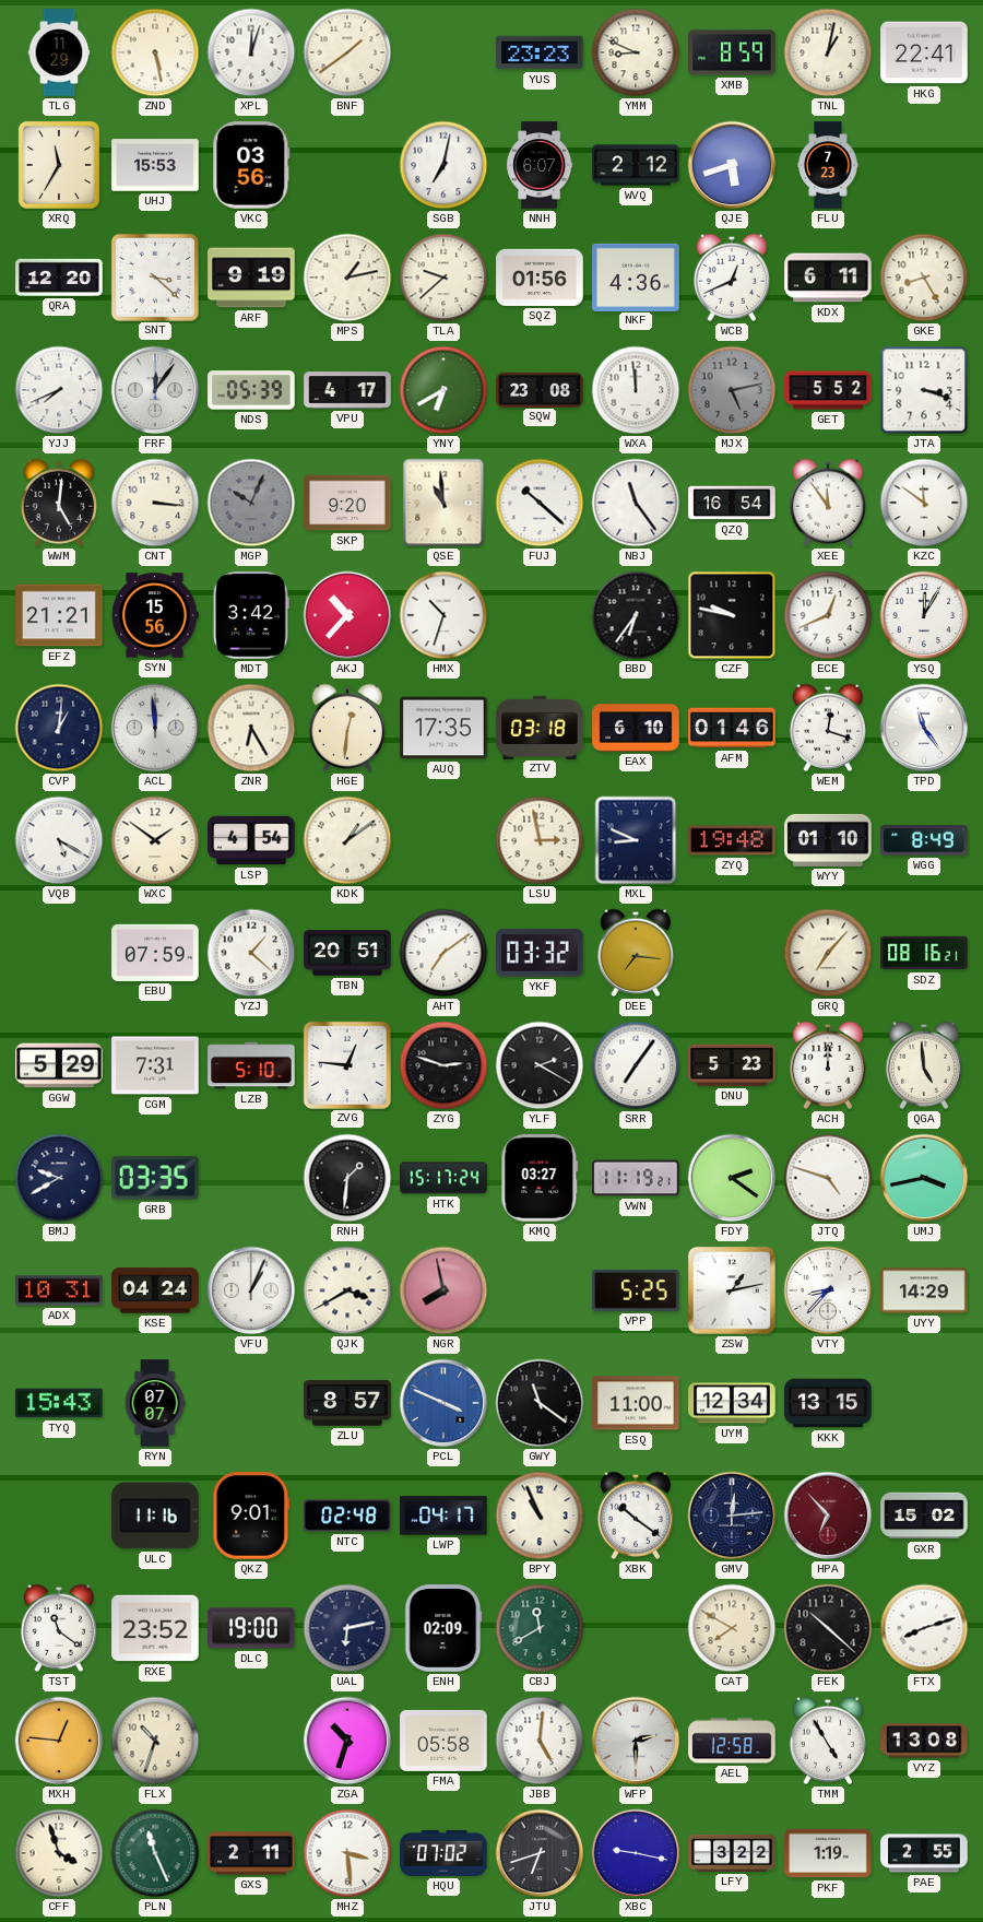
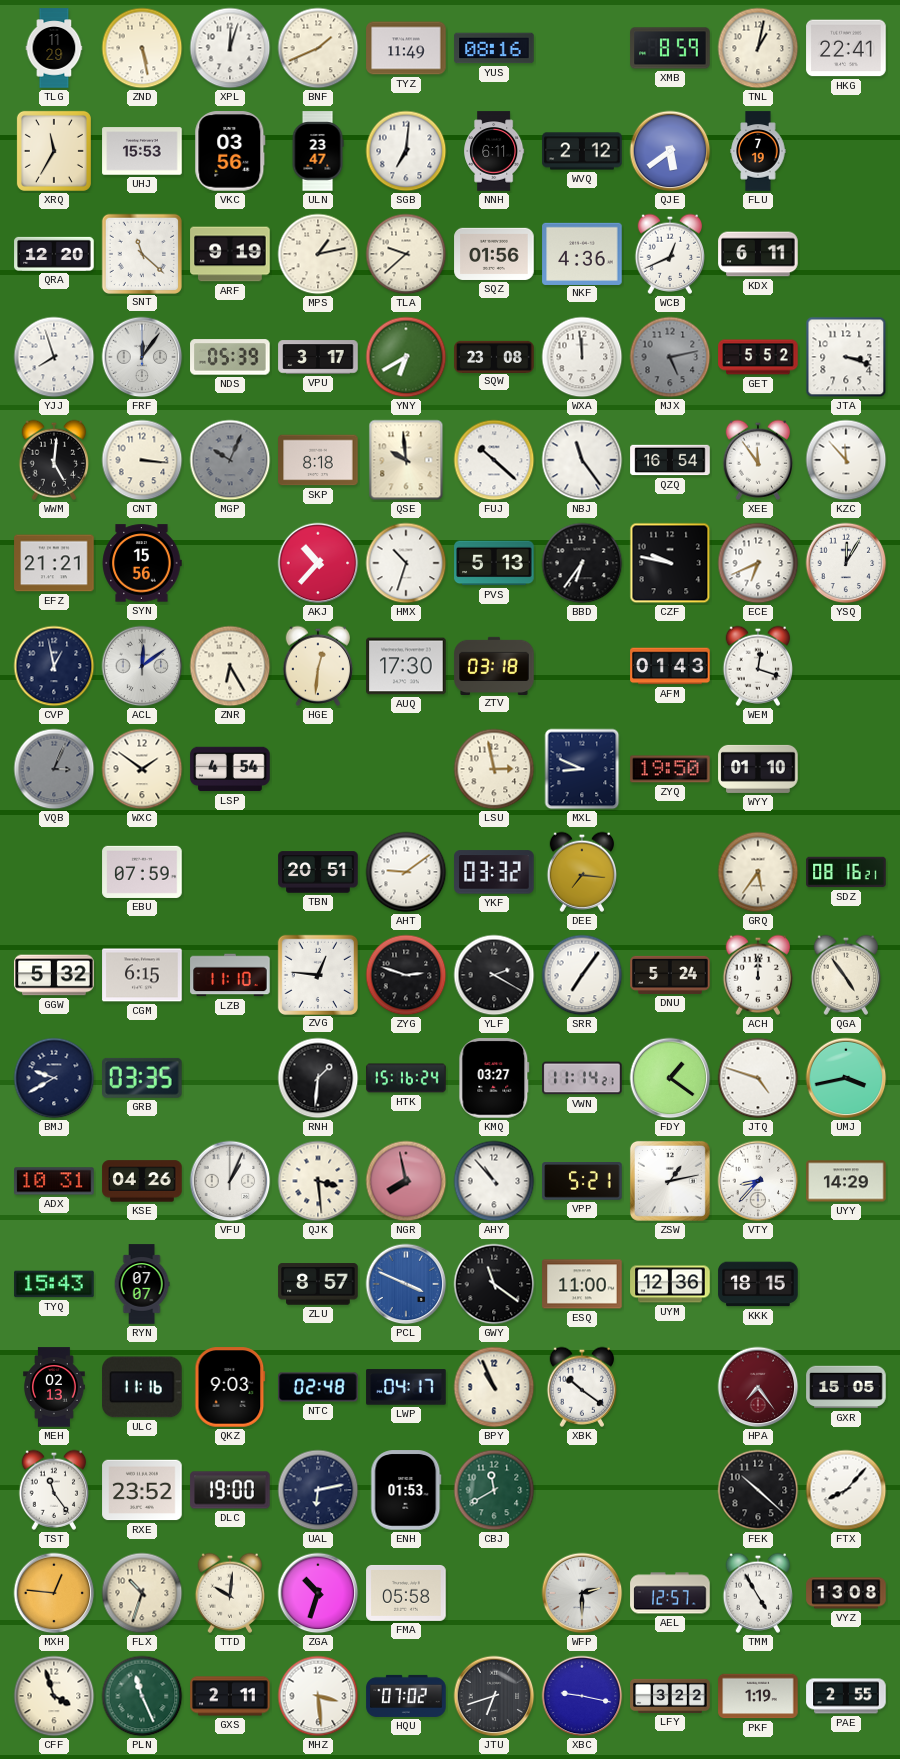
BNF: 1:39 -> 1:41
TYZ: none -> 11:49
YUS: 23:23 -> 08:16
YMM: 8:49 -> none
ULN: none -> 23:47
SGB: 7:02 -> 7:01
NNH: 6:07 -> 6:11
QJE: 5:42 -> 5:39
FLU: 7:23 -> 7:19
SNT: 3:22 -> 11:22
GKE: 8:25 -> none
YJJ: 7:41 -> 7:57
VPU: 4:17 -> 3:17
SKP: 9:20 -> 8:18
QSE: 10:59 -> 9:59
KZC: 11:51 -> 11:53
MDT: 3:42 -> none
PVS: none -> 5:13
ECE: 12:41 -> 6:41
CVP: 1:01 -> 12:58
ACL: 11:59 -> 12:09
AUQ: 17:35 -> 17:30
EAX: 6:10 -> none
AFM: 01:46 -> 01:43
TPD: 11:24 -> none
VQB: 5:20 -> 3:04
VQB dial: white -> grey
KDK: 1:09 -> none
ZYQ: 19:48 -> 19:50
WGG: 8:49 -> none
YZJ: 1:22 -> none
AHT: 7:09 -> 9:09
GRQ: 7:07 -> 5:36
GGW: 5:29 -> 5:32
CGM: 7:31 -> 6:15
LZB: 5:10 -> 11:10
DNU: 5:23 -> 5:24
QGA: 4:59 -> 4:54
HTK: 15:17 -> 15:16
VWN: 11:19 -> 11:14
FDY: 2:21 -> 1:21
KSE: 04:24 -> 04:26
QJK: 3:40 -> 3:29
AHY: none -> 10:53
VPP: 5:25 -> 5:21
UYM: 12:34 -> 12:36
KKK: 13:15 -> 18:15
MEH: none -> 02:13
QKZ: 9:01 -> 9:03
GMV: 12:14 -> none
HPA: 6:53 -> 7:24
GXR: 15:02 -> 15:05
TST: 11:21 -> 11:24
ENH: 02:09 -> 01:53
CAT: 7:50 -> none
FTX: 8:12 -> 8:07
TTD: none -> 10:01
JBB: 5:01 -> none
AEL: 12:58 -> 12:57
